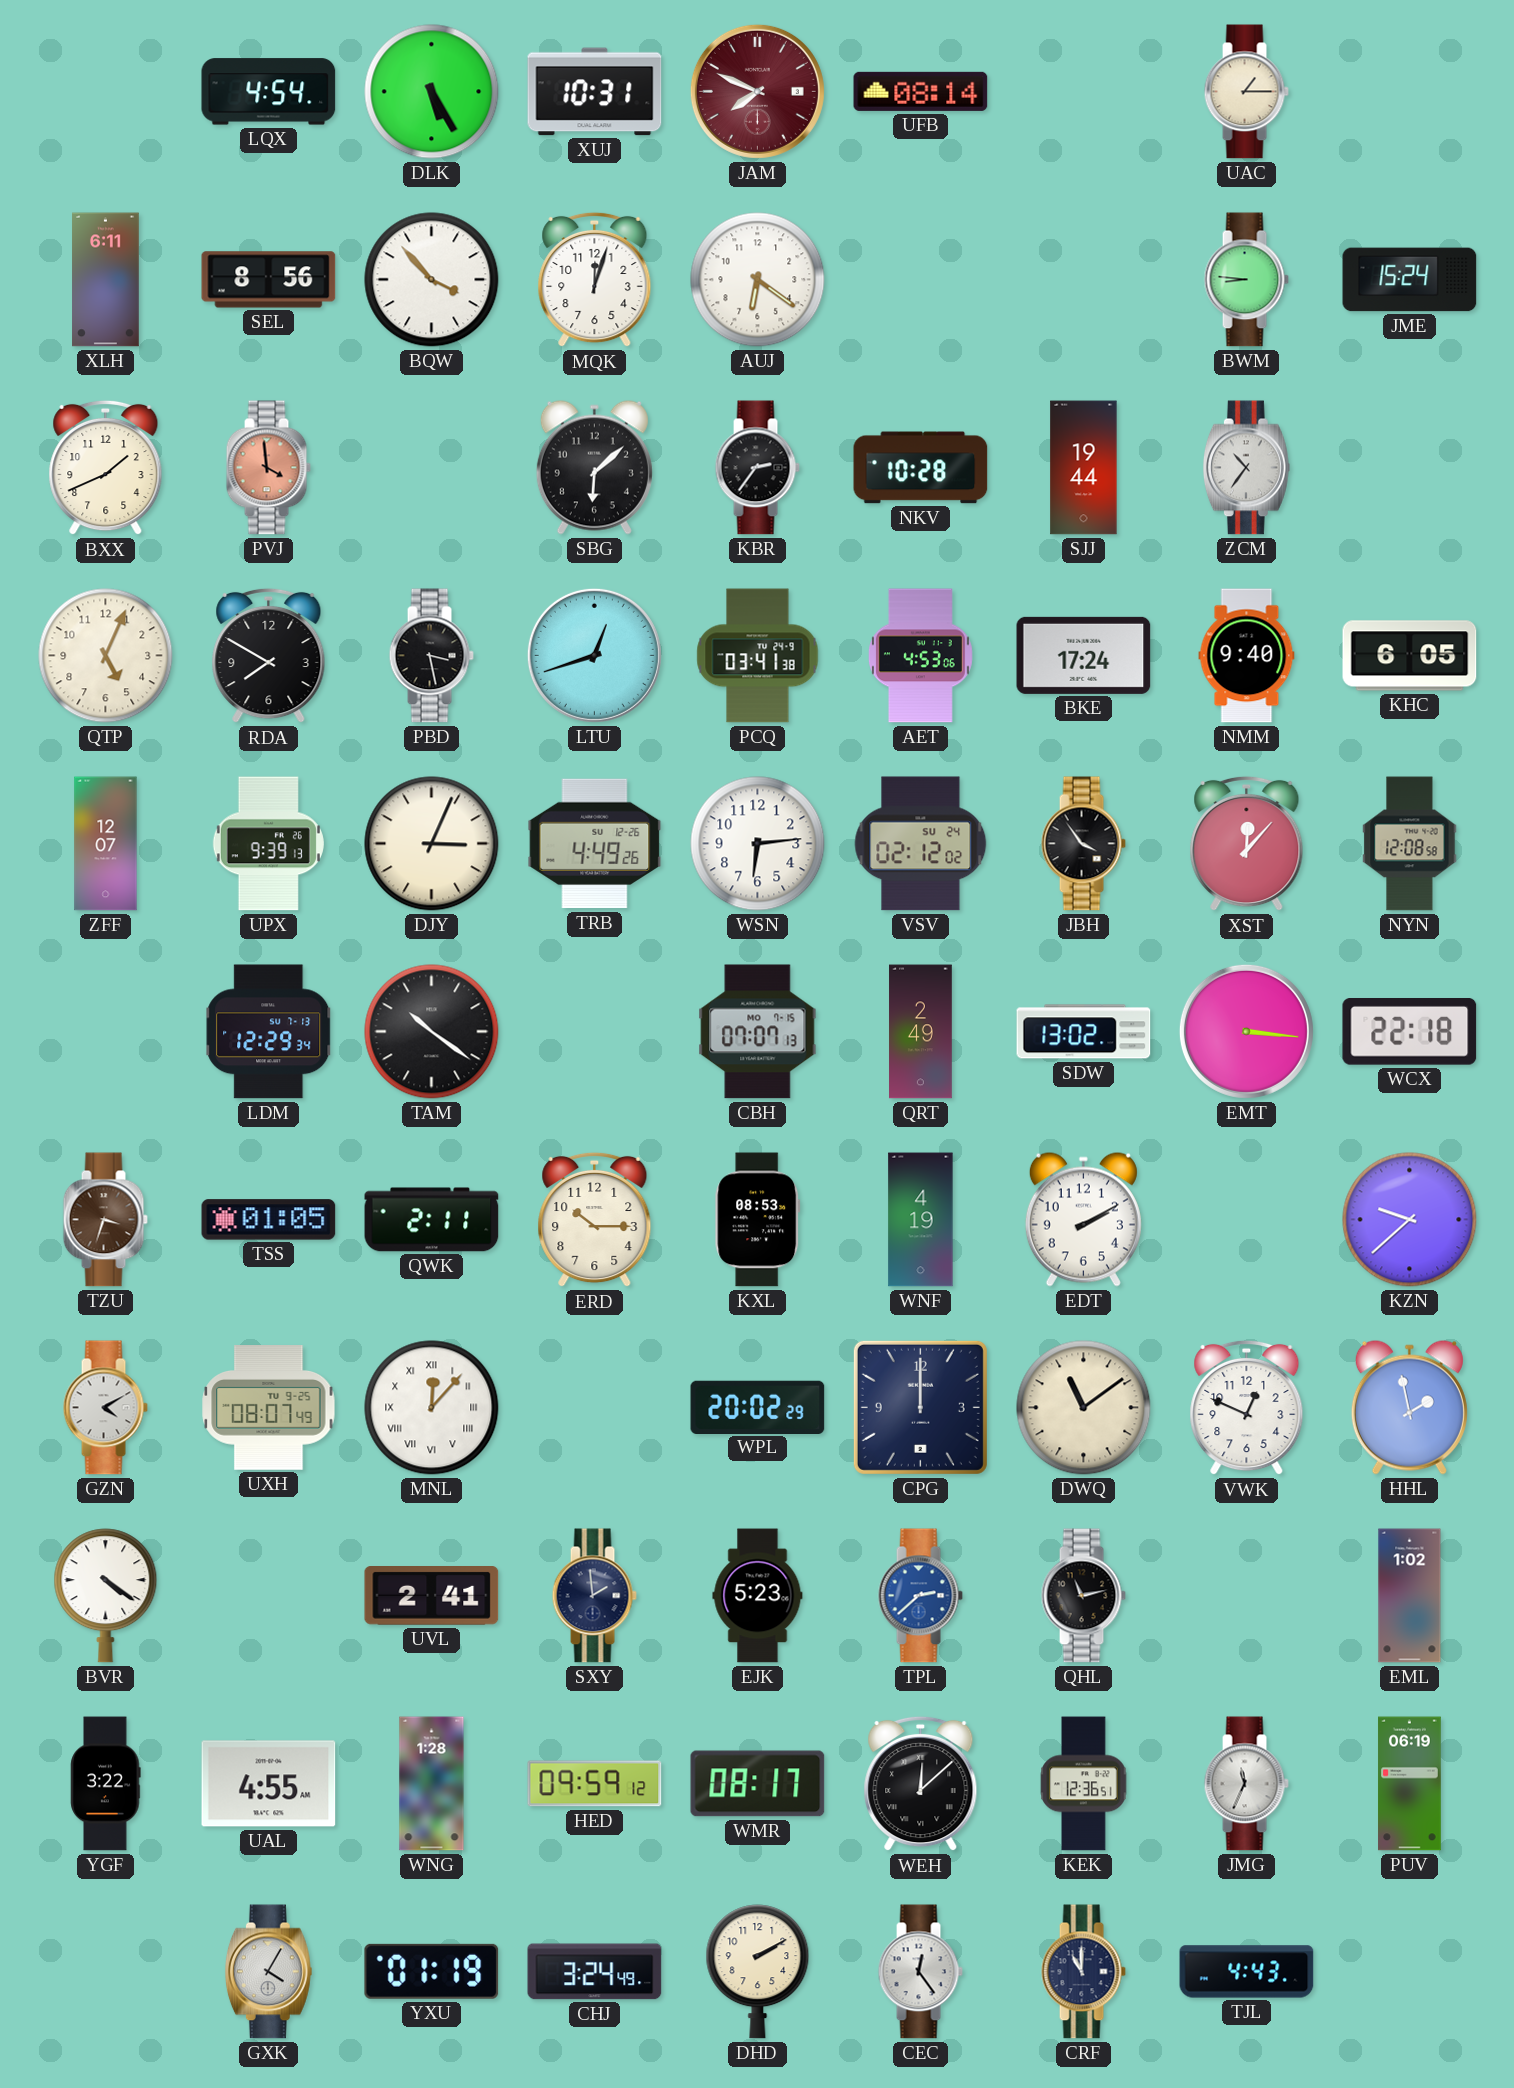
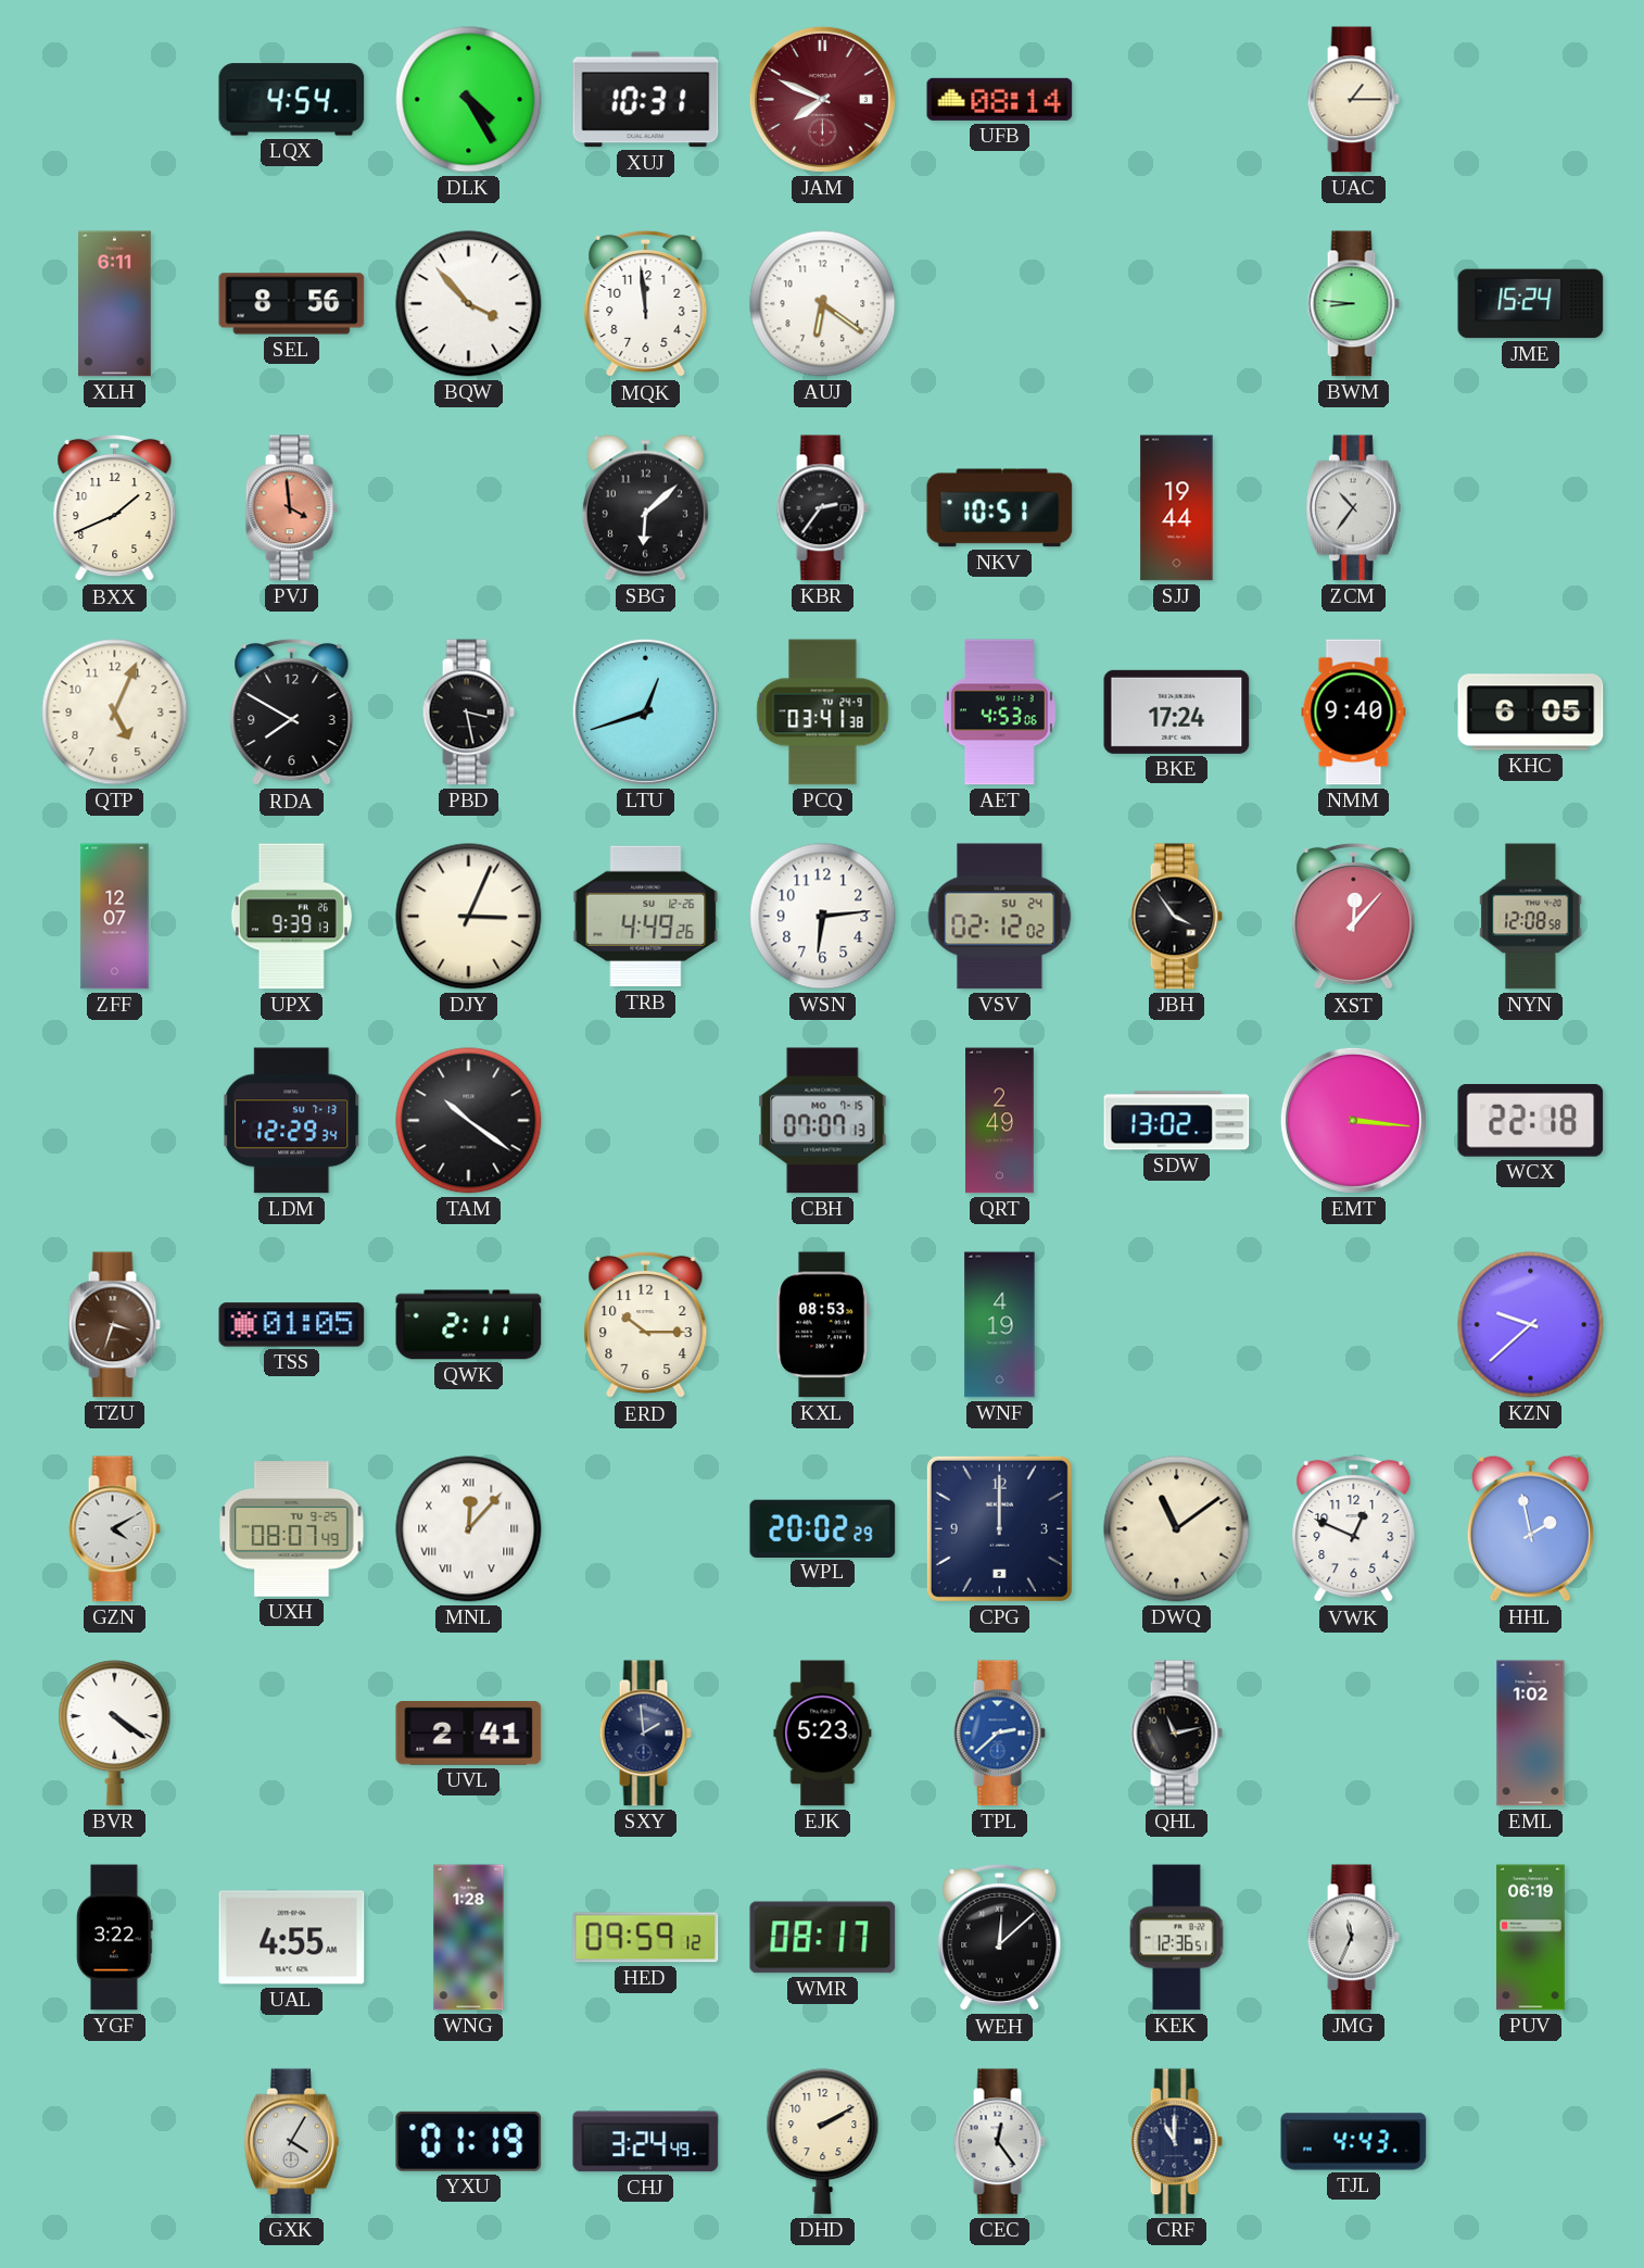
DLK: 5:25 -> 4:25
MQK: 12:03 -> 11:59
NKV: 10:28 -> 10:51
EDT: 2:10 -> none
